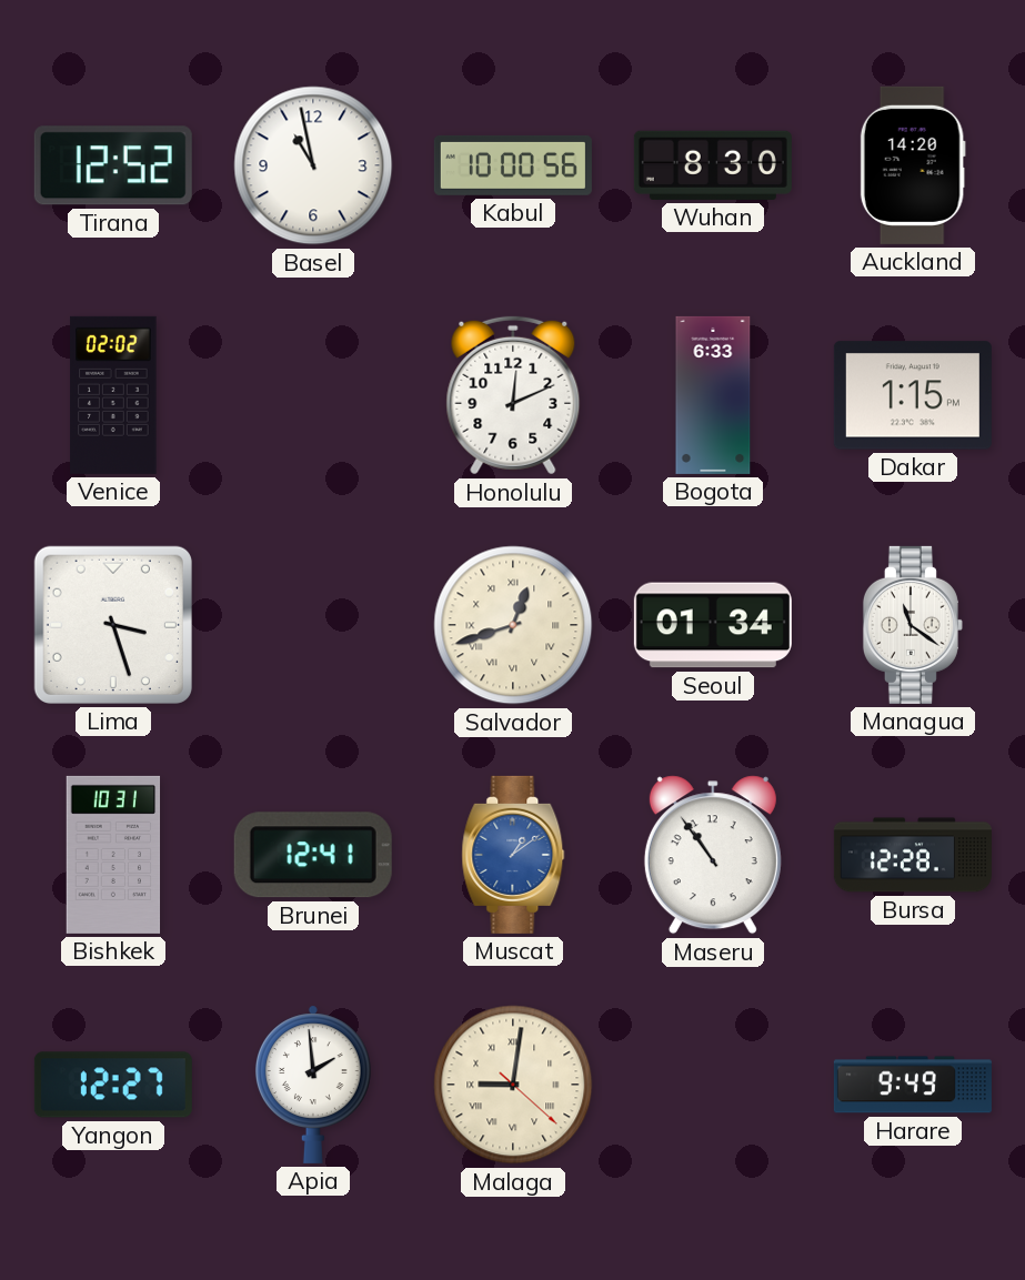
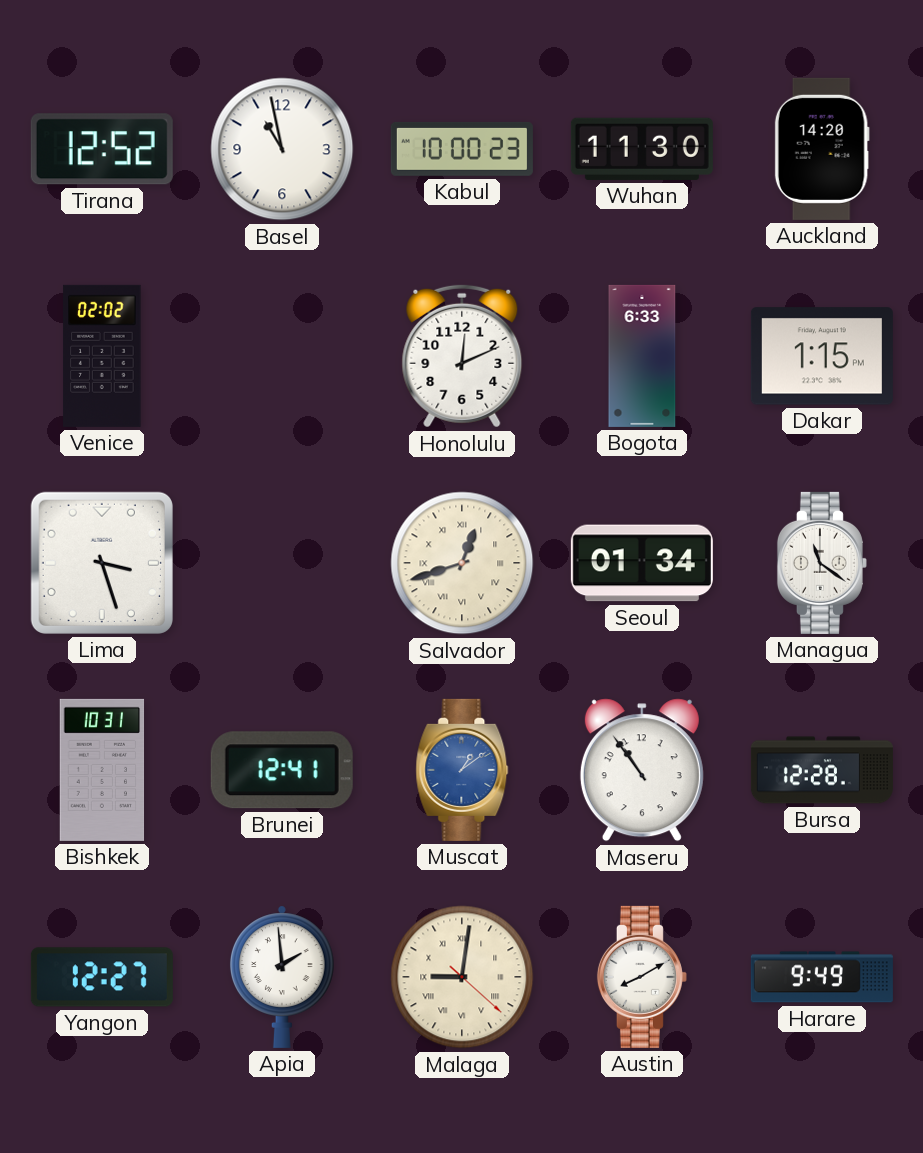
Kabul: 10:00:56 -> 10:00:23
Wuhan: 8:30 -> 11:30
Austin: none -> 8:10
